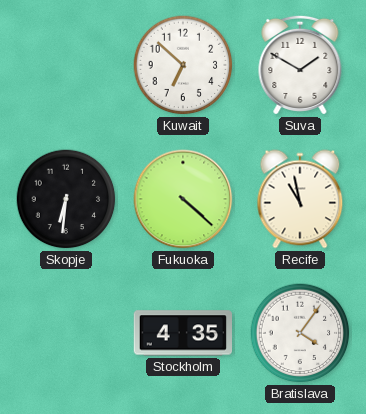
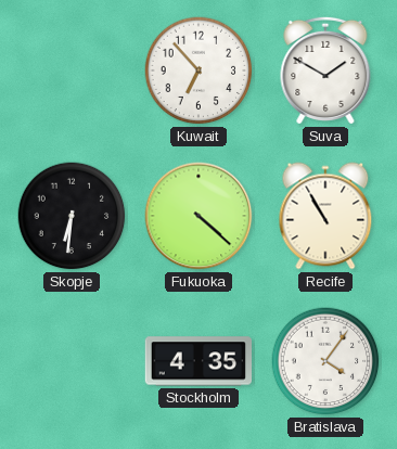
Kuwait: 6:52 -> 6:53
Recife: 10:58 -> 10:55
